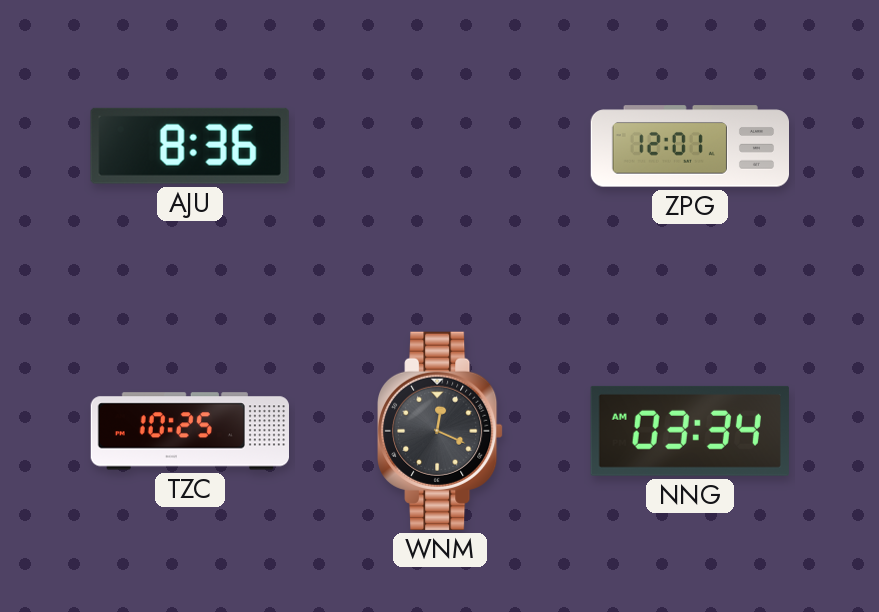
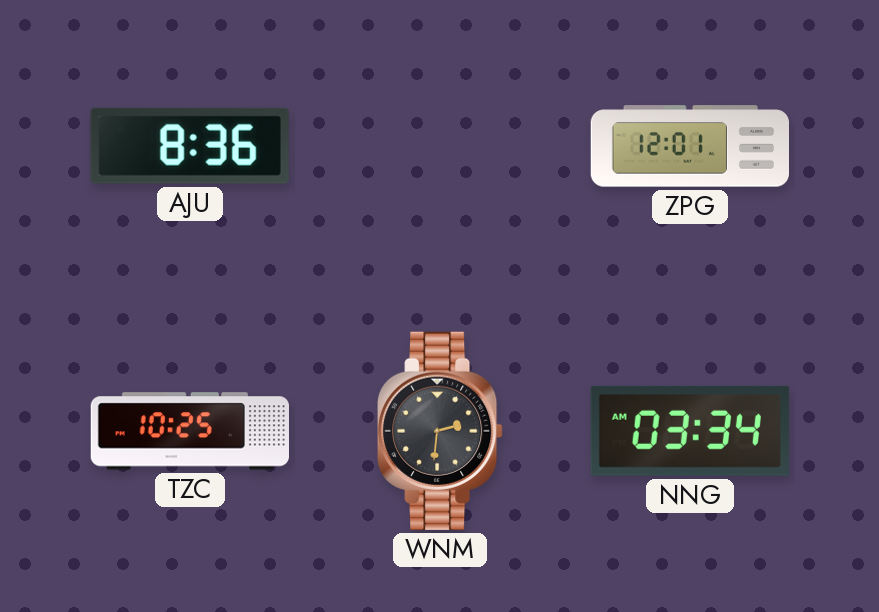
WNM: 12:19 -> 2:31
